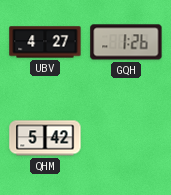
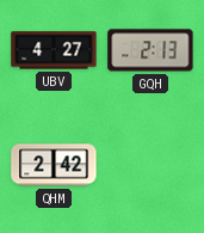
GQH: 1:26 -> 2:13
QHM: 5:42 -> 2:42
